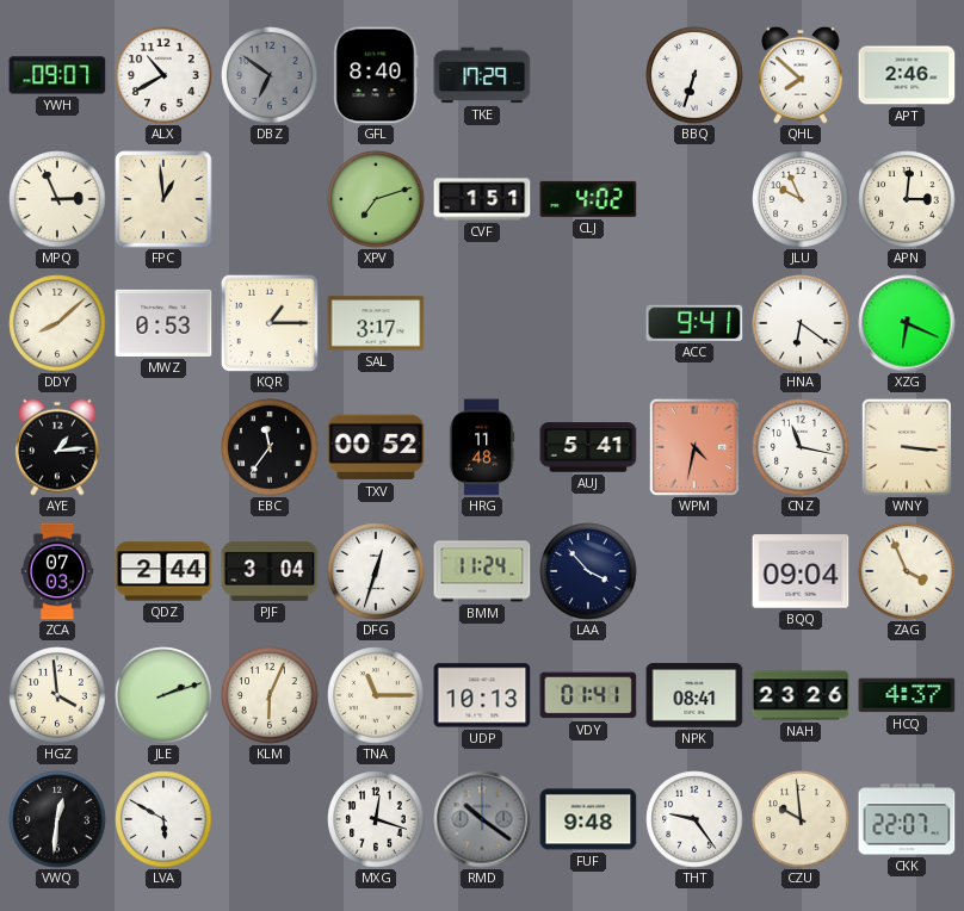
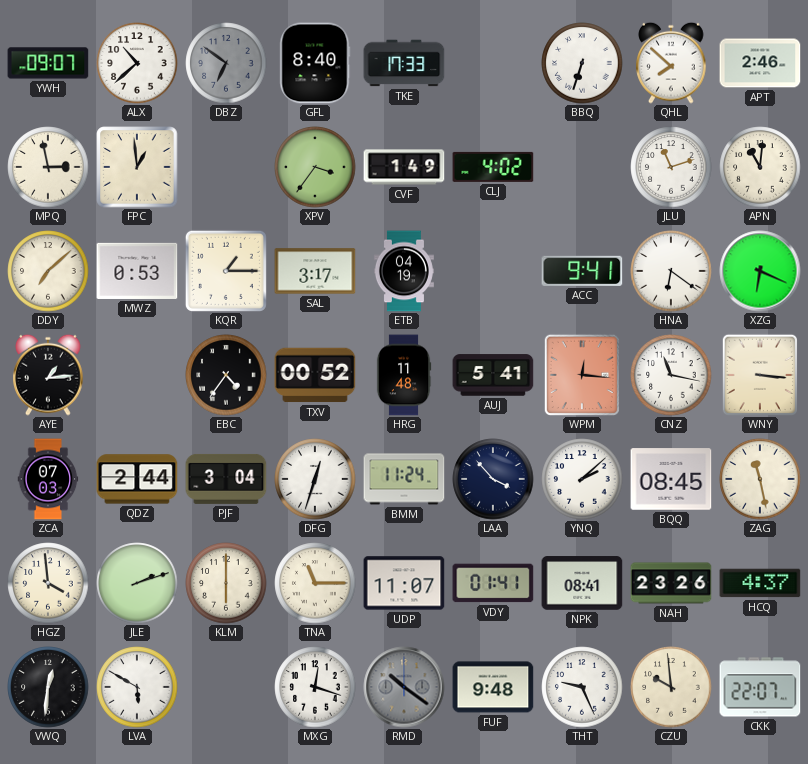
ALX: 10:40 -> 10:38
TKE: 17:29 -> 17:33
MPQ: 2:56 -> 2:58
XPV: 7:12 -> 3:36
CVF: 1:51 -> 1:49
JLU: 9:56 -> 11:12
APN: 3:01 -> 11:01
DDY: 8:08 -> 7:08
ETB: none -> 04:19
EBC: 11:36 -> 4:36
WPM: 4:32 -> 12:16
YNQ: none -> 2:08
BQQ: 09:04 -> 08:45
ZAG: 3:56 -> 11:28
KLM: 6:04 -> 6:00
UDP: 10:13 -> 11:07
THT: 9:24 -> 9:26
